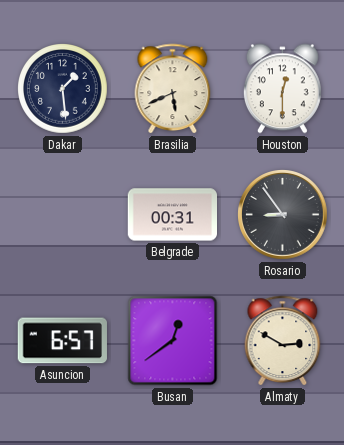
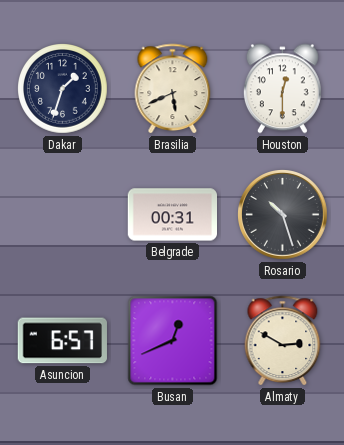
Dakar: 1:29 -> 1:33
Rosario: 8:54 -> 10:27
Busan: 12:39 -> 12:41
